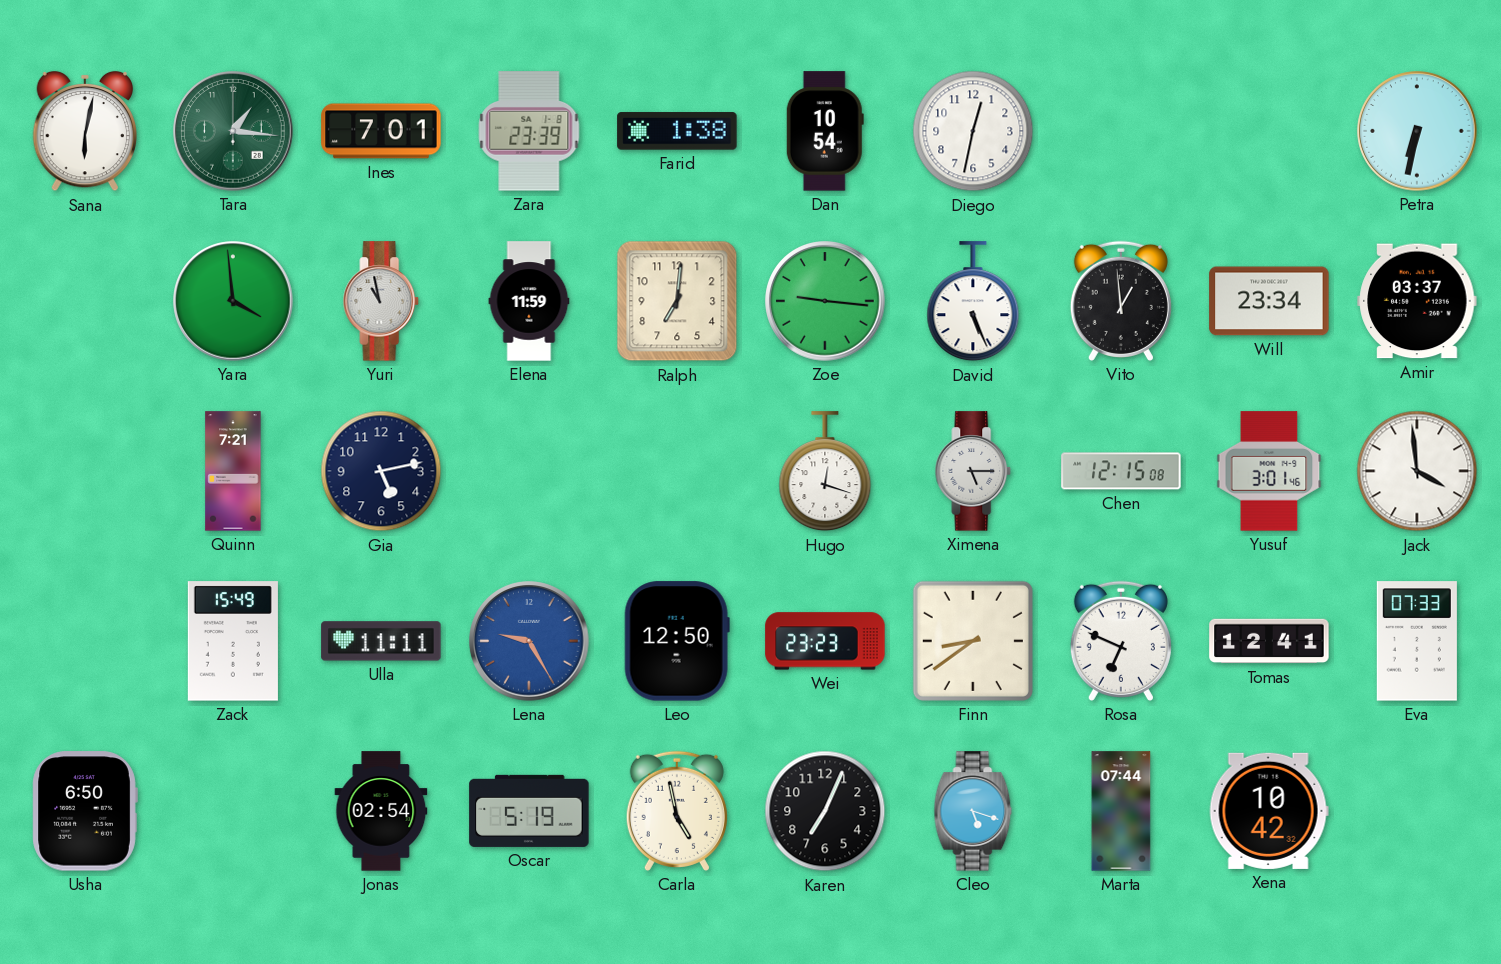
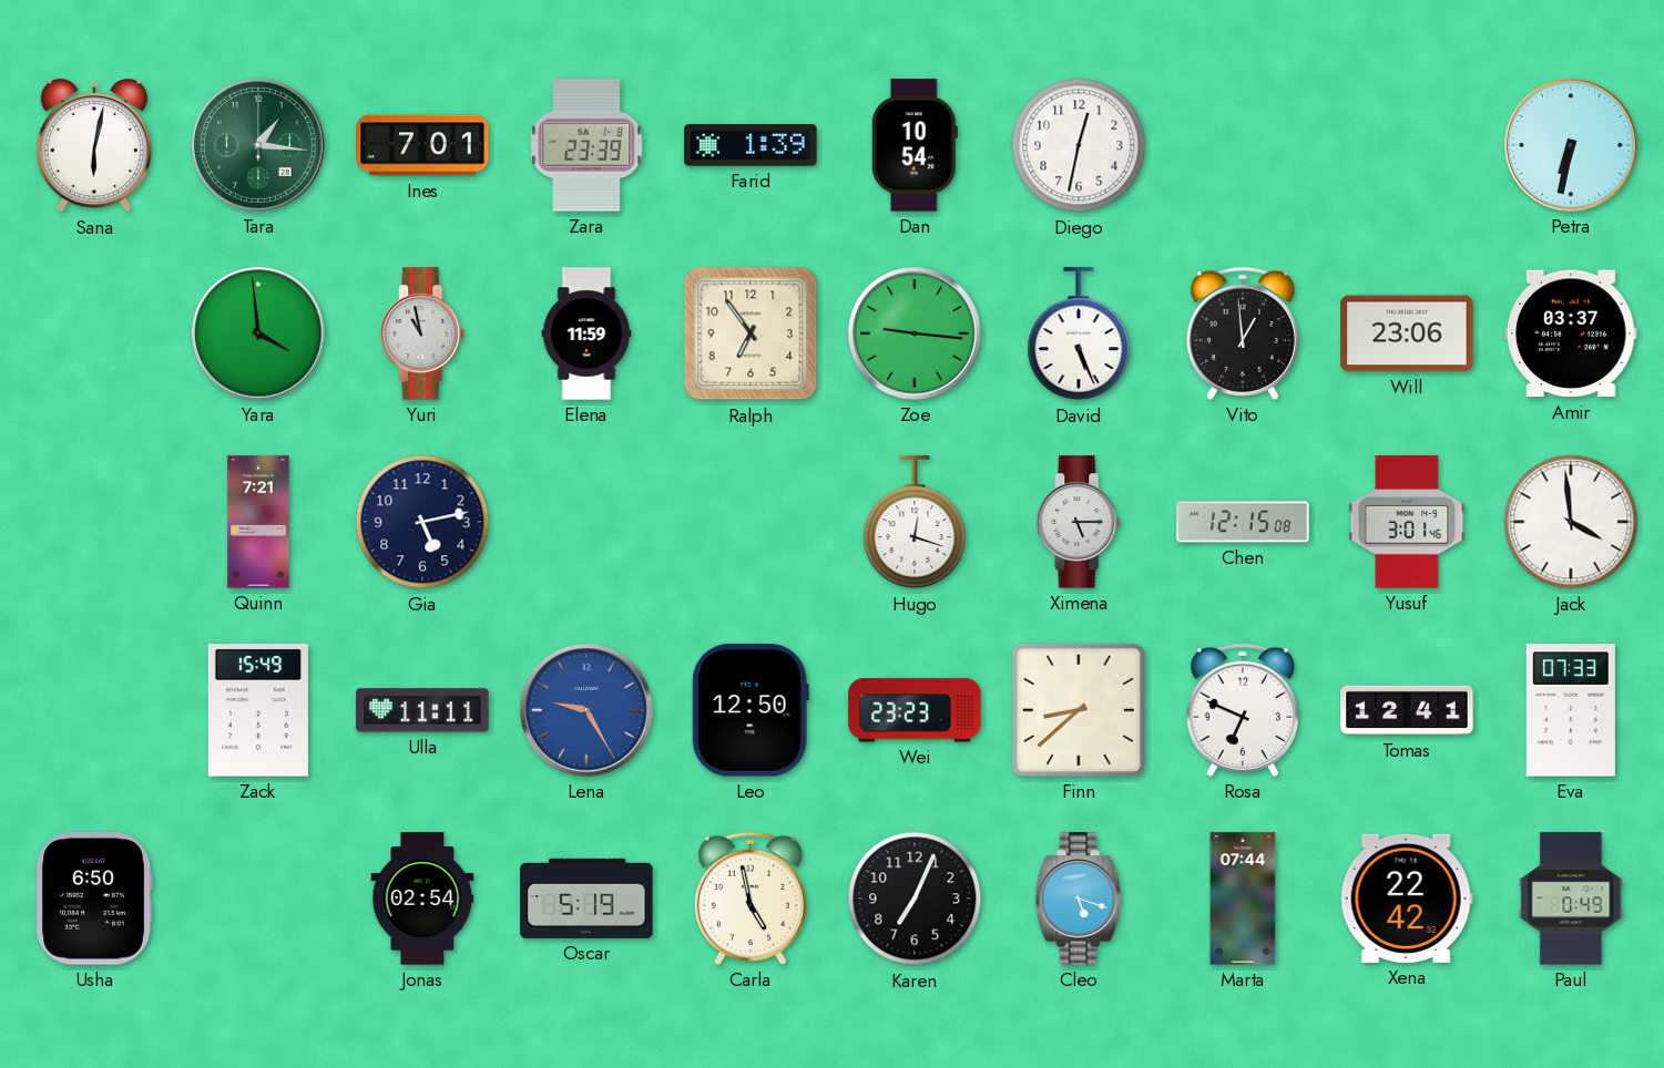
Farid: 1:38 -> 1:39
Ralph: 7:01 -> 6:54
Will: 23:34 -> 23:06
Finn: 8:39 -> 8:38
Xena: 10:42 -> 22:42
Paul: none -> 0:49
